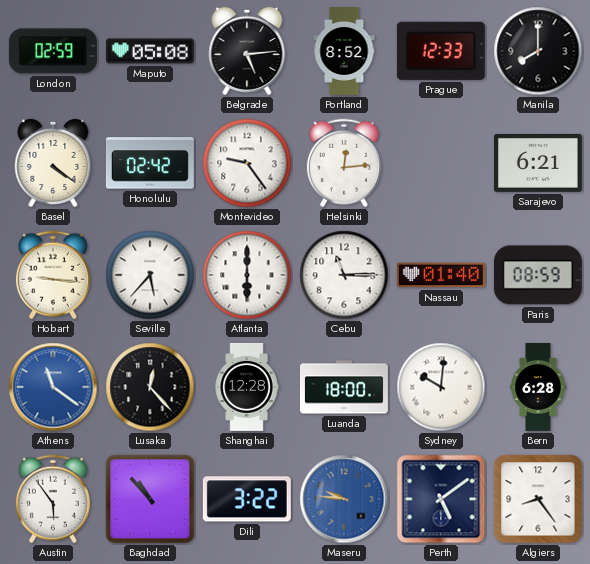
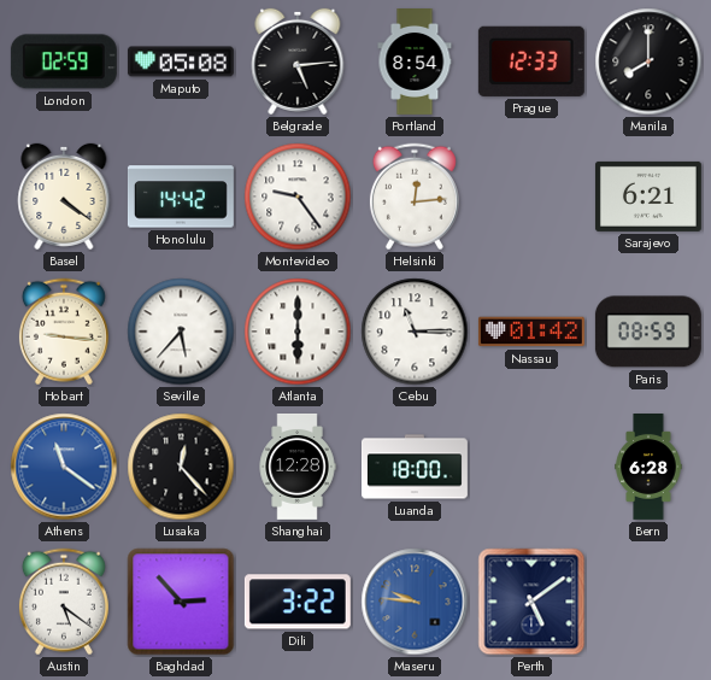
Portland: 8:52 -> 8:54
Honolulu: 02:42 -> 14:42
Nassau: 01:40 -> 01:42
Sydney: 10:01 -> none
Austin: 5:54 -> 5:21
Baghdad: 10:53 -> 2:53
Algiers: 8:24 -> none
